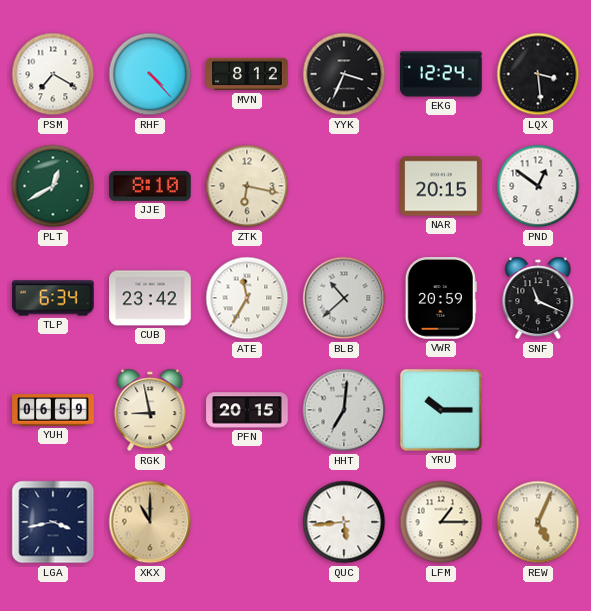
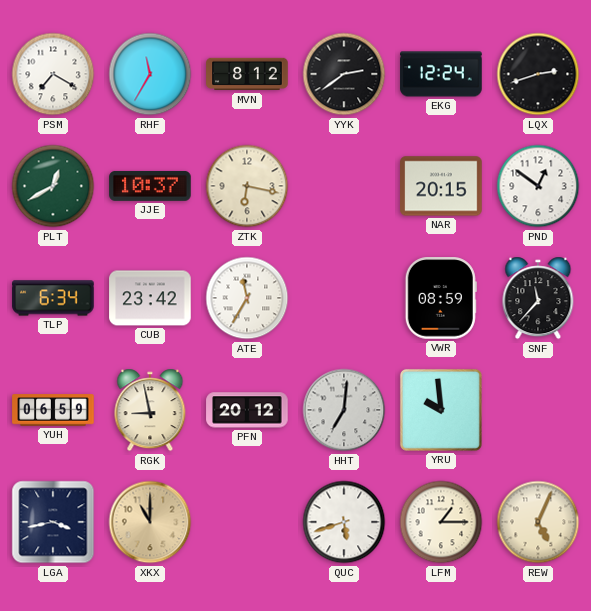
RHF: 4:23 -> 11:35
YYK: 3:34 -> 2:39
LQX: 3:29 -> 2:42
JJE: 8:10 -> 10:37
BLB: 10:38 -> none
VWR: 20:59 -> 08:59
SNF: 11:19 -> 11:37
PFN: 20:15 -> 20:12
YRU: 10:15 -> 9:59
QUC: 5:44 -> 5:42
